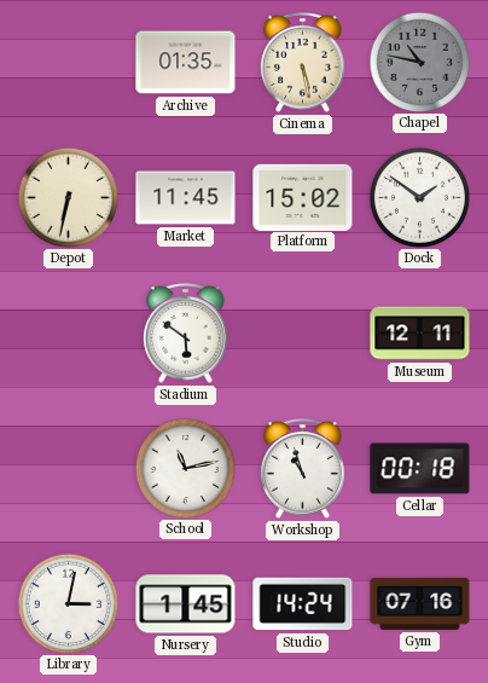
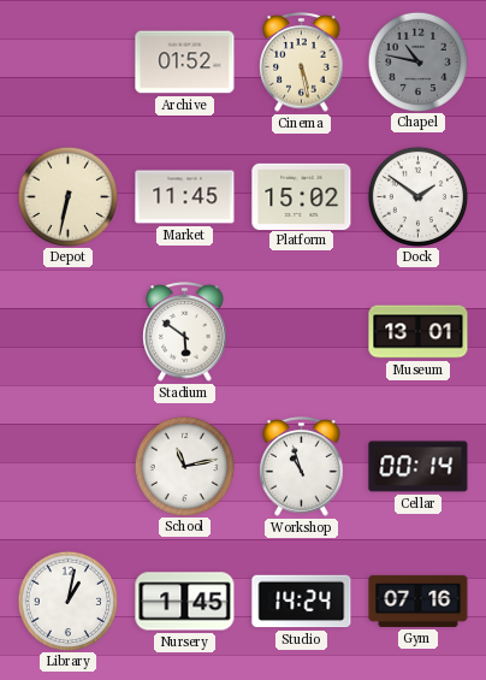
Archive: 01:35 -> 01:52
Museum: 12:11 -> 13:01
Cellar: 00:18 -> 00:14
Library: 3:02 -> 1:02
